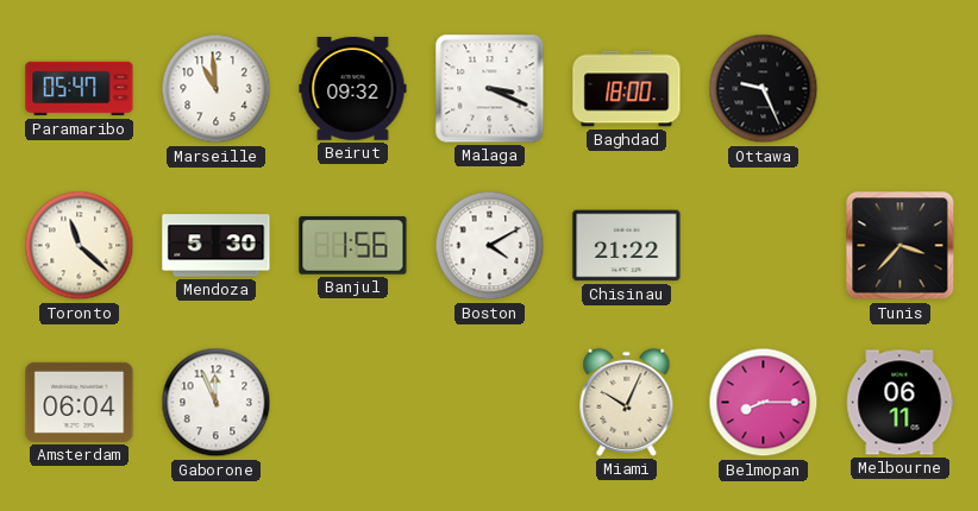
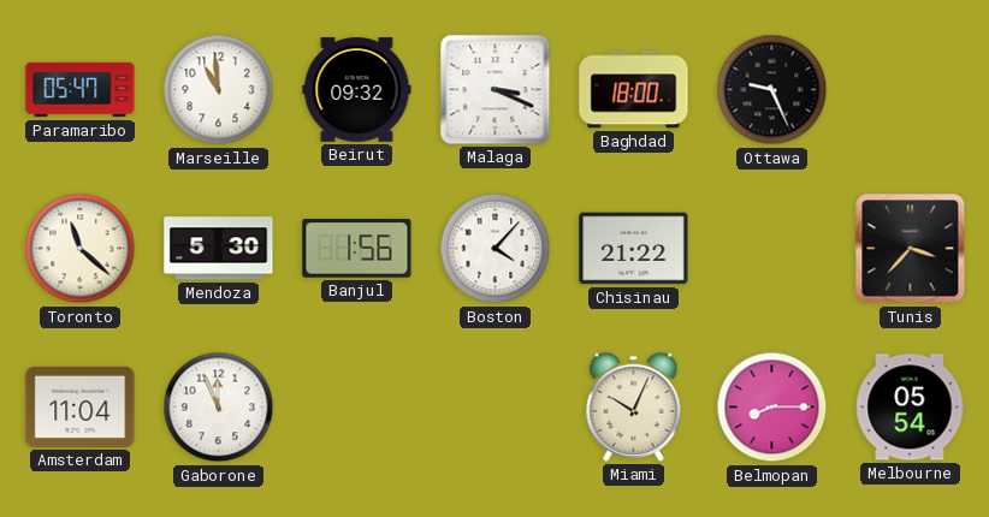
Boston: 4:10 -> 4:07
Amsterdam: 06:04 -> 11:04
Melbourne: 06:11 -> 05:54
